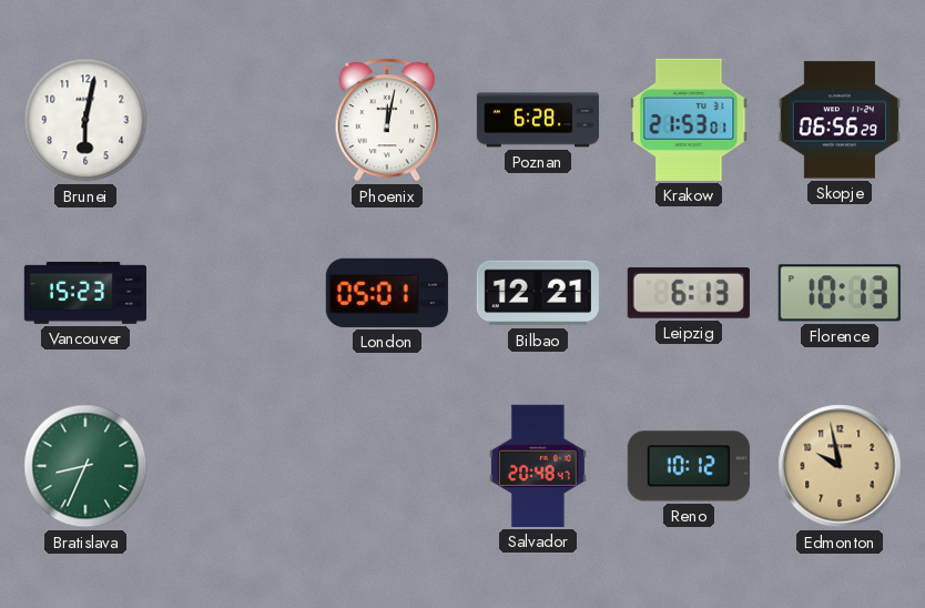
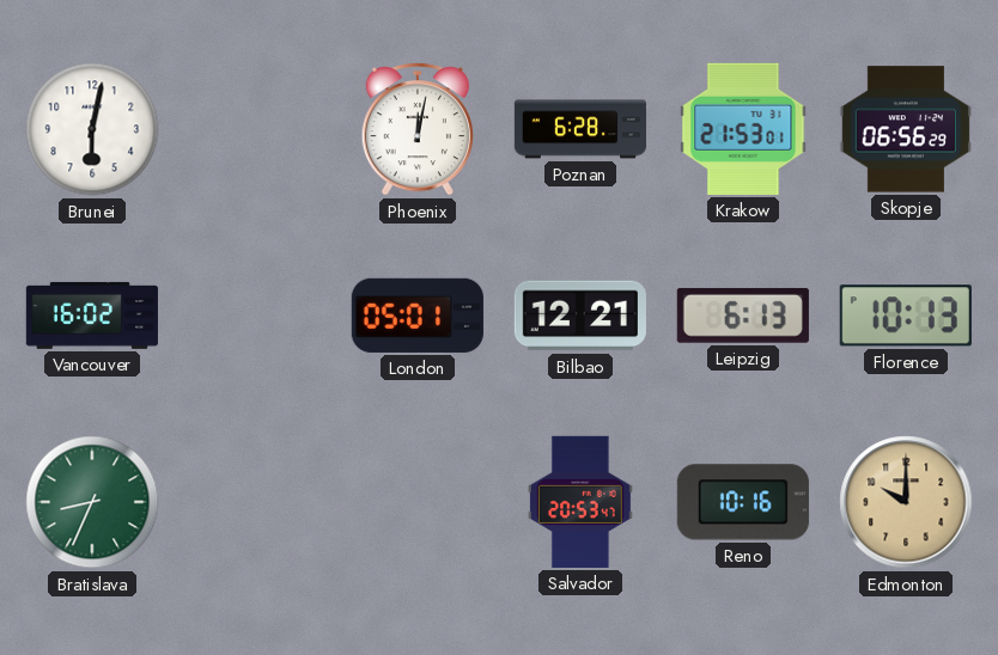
Vancouver: 15:23 -> 16:02
Salvador: 20:48 -> 20:53
Reno: 10:12 -> 10:16
Edmonton: 9:58 -> 10:00
